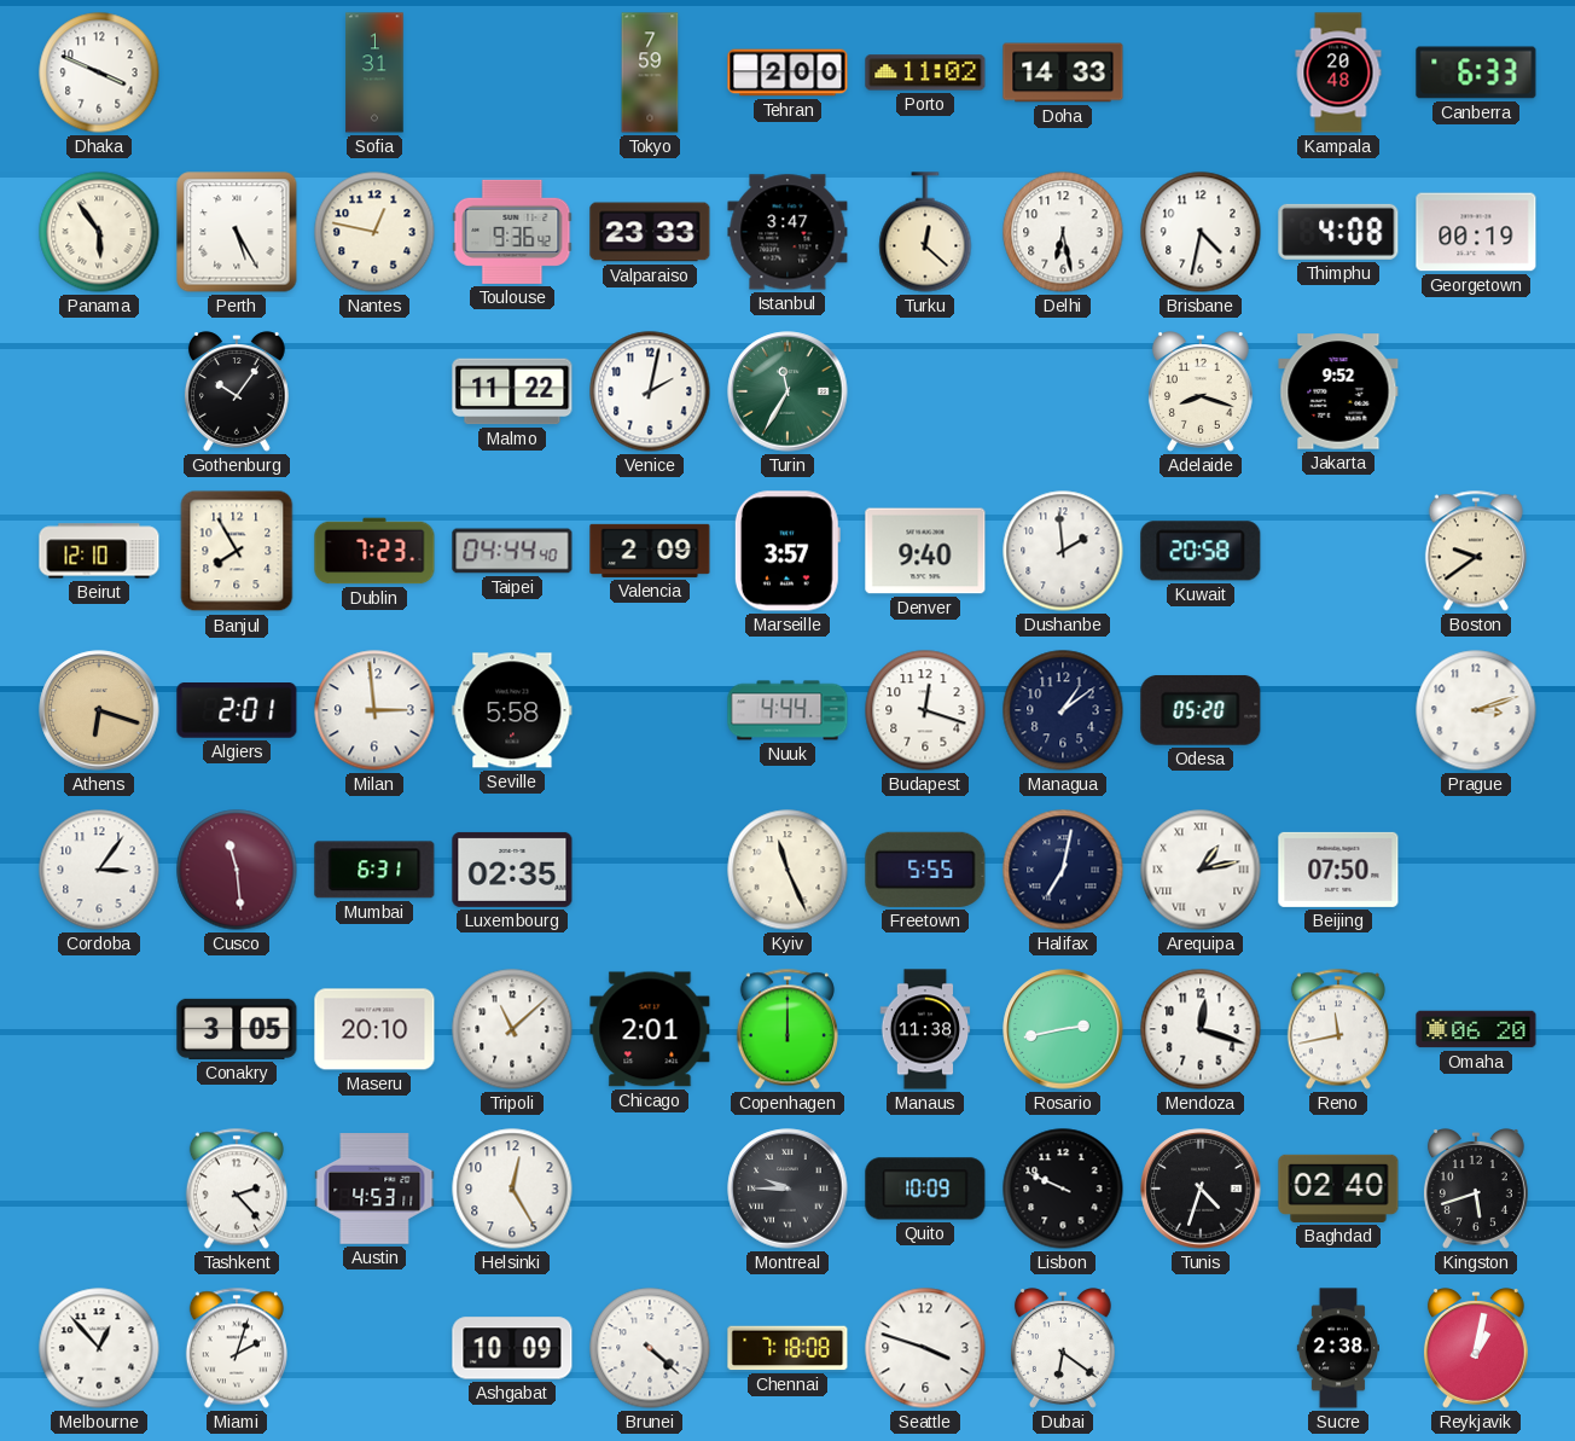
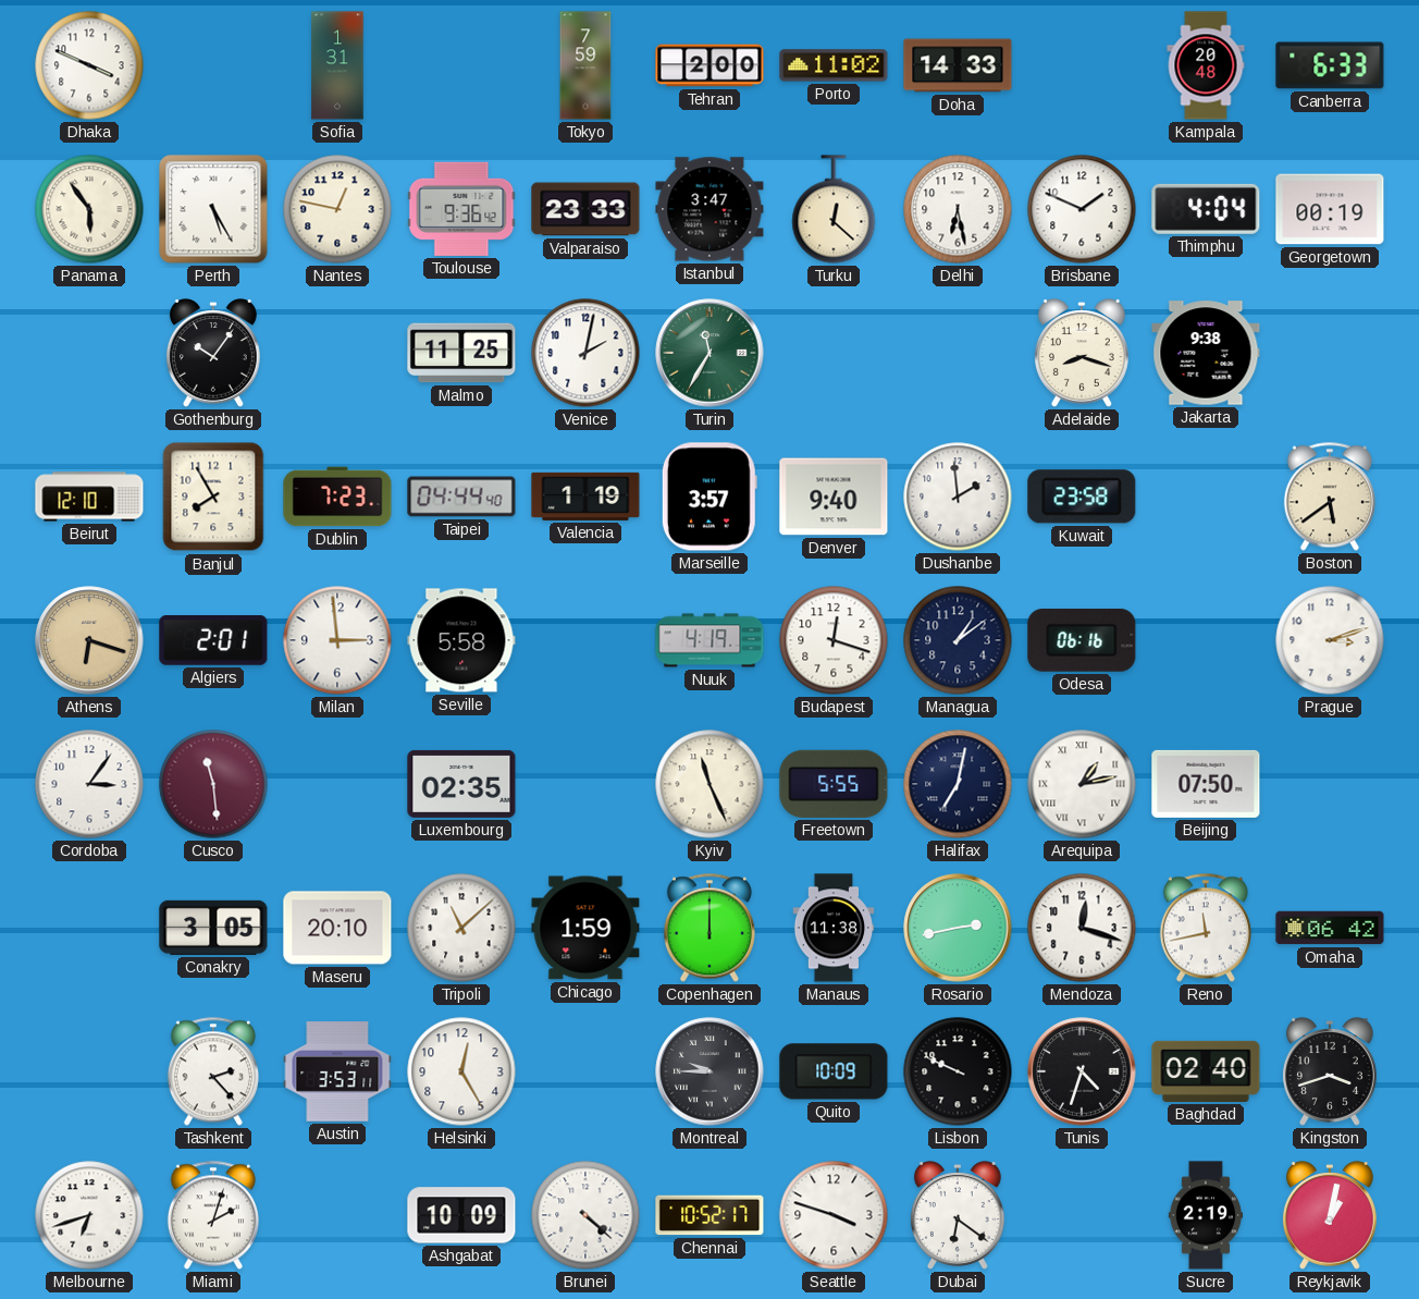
Brisbane: 4:32 -> 1:49
Thimphu: 4:08 -> 4:04
Malmo: 11:22 -> 11:25
Jakarta: 9:52 -> 9:38
Valencia: 2:09 -> 1:19
Kuwait: 20:58 -> 23:58
Boston: 9:39 -> 5:39
Nuuk: 4:44 -> 4:19
Odesa: 05:20 -> 06:16
Mumbai: 6:31 -> none
Chicago: 2:01 -> 1:59
Omaha: 06:20 -> 06:42
Austin: 4:53 -> 3:53
Kingston: 5:42 -> 3:42
Melbourne: 12:53 -> 6:42
Chennai: 7:18 -> 10:52
Sucre: 2:38 -> 2:19
